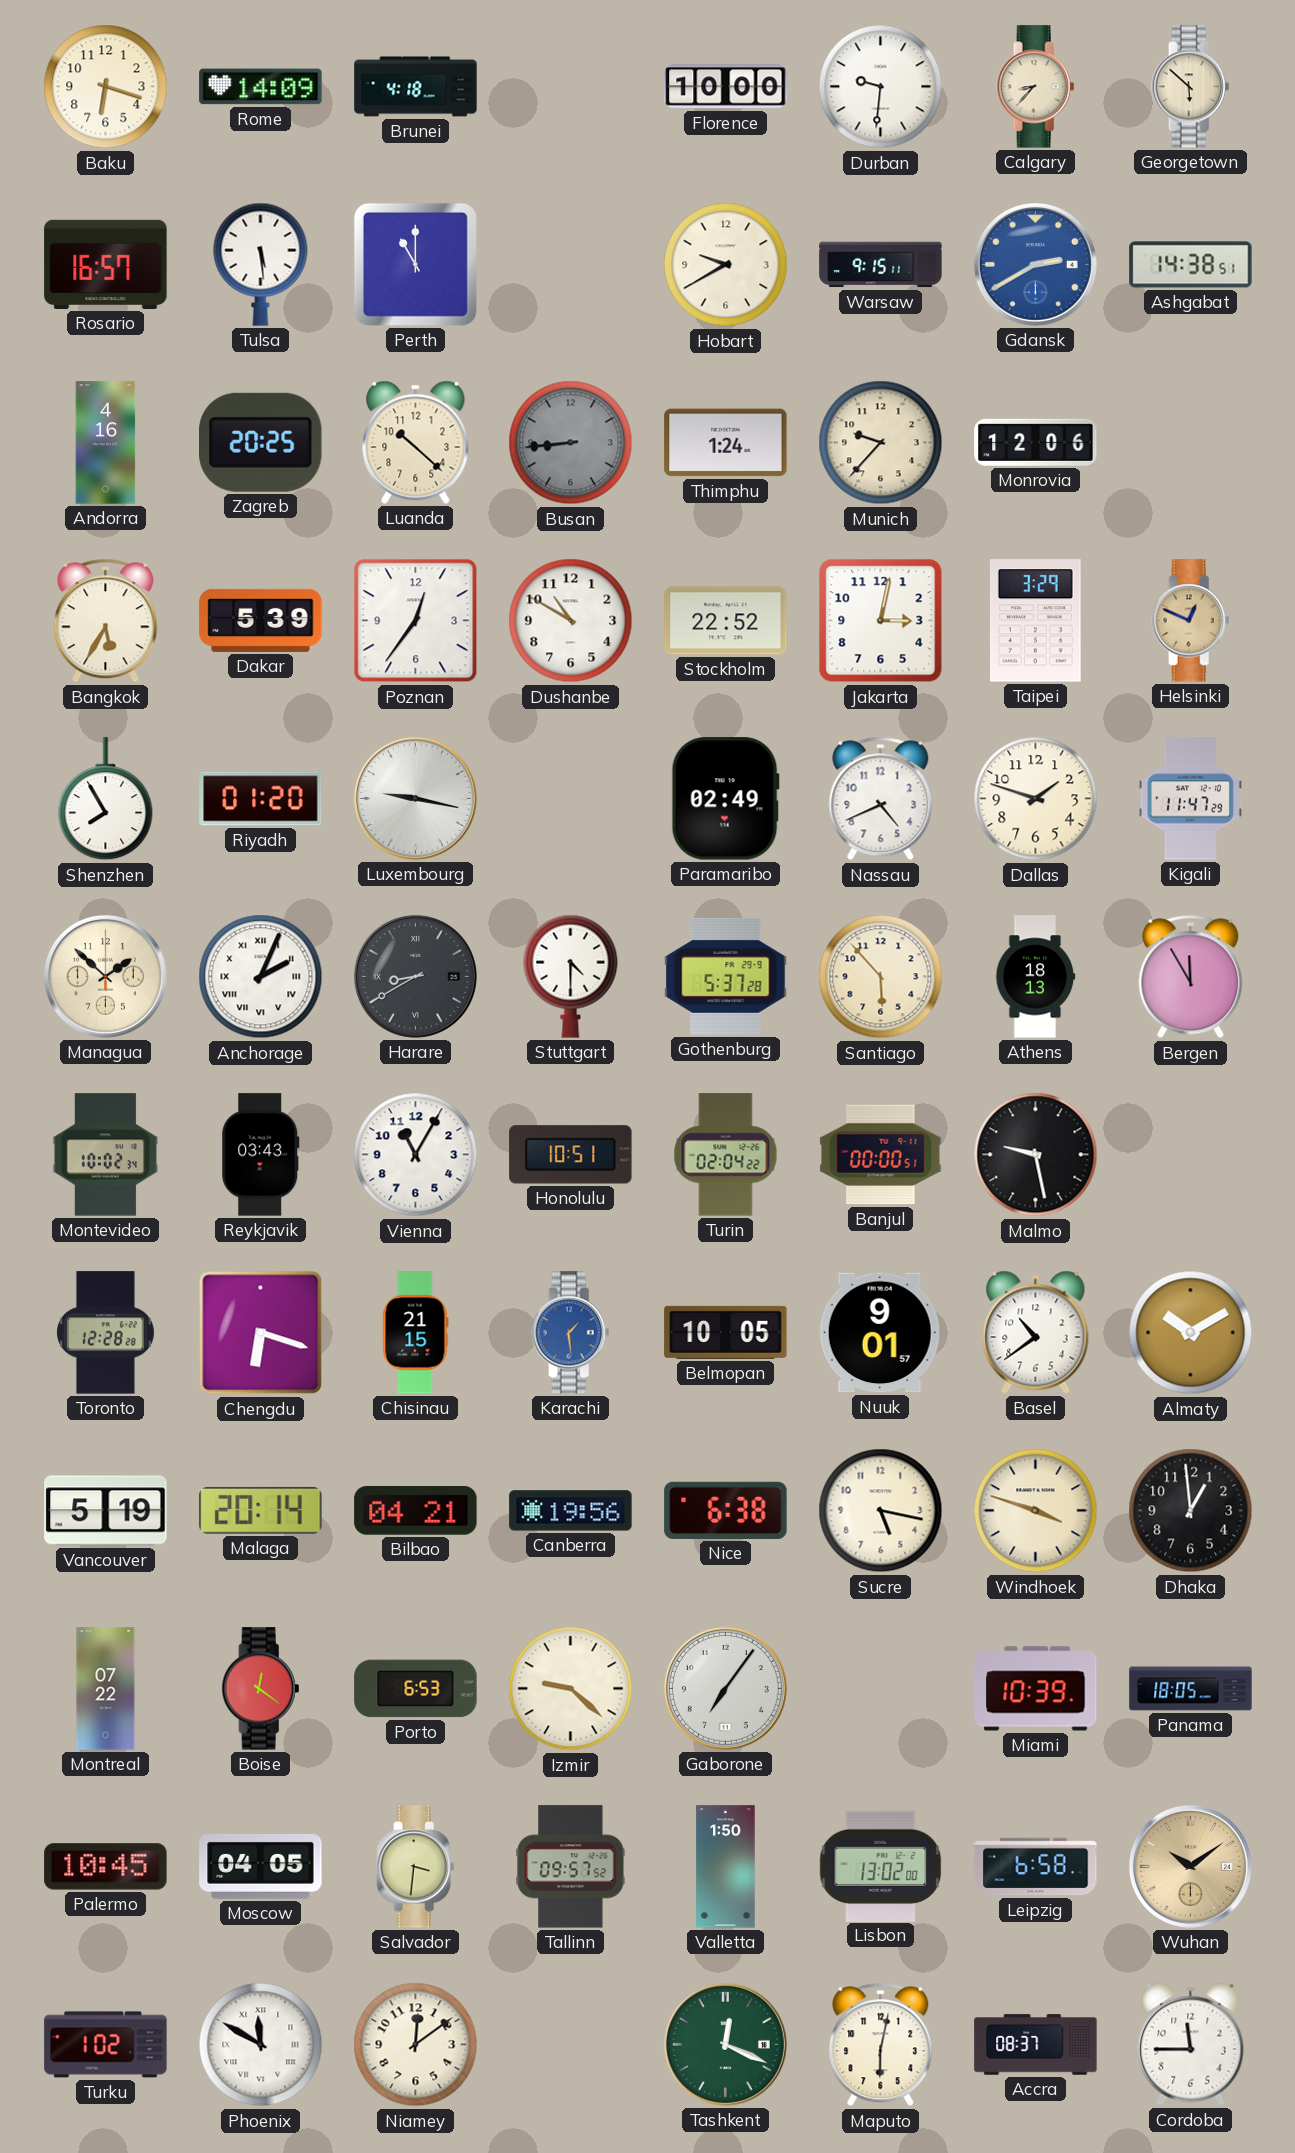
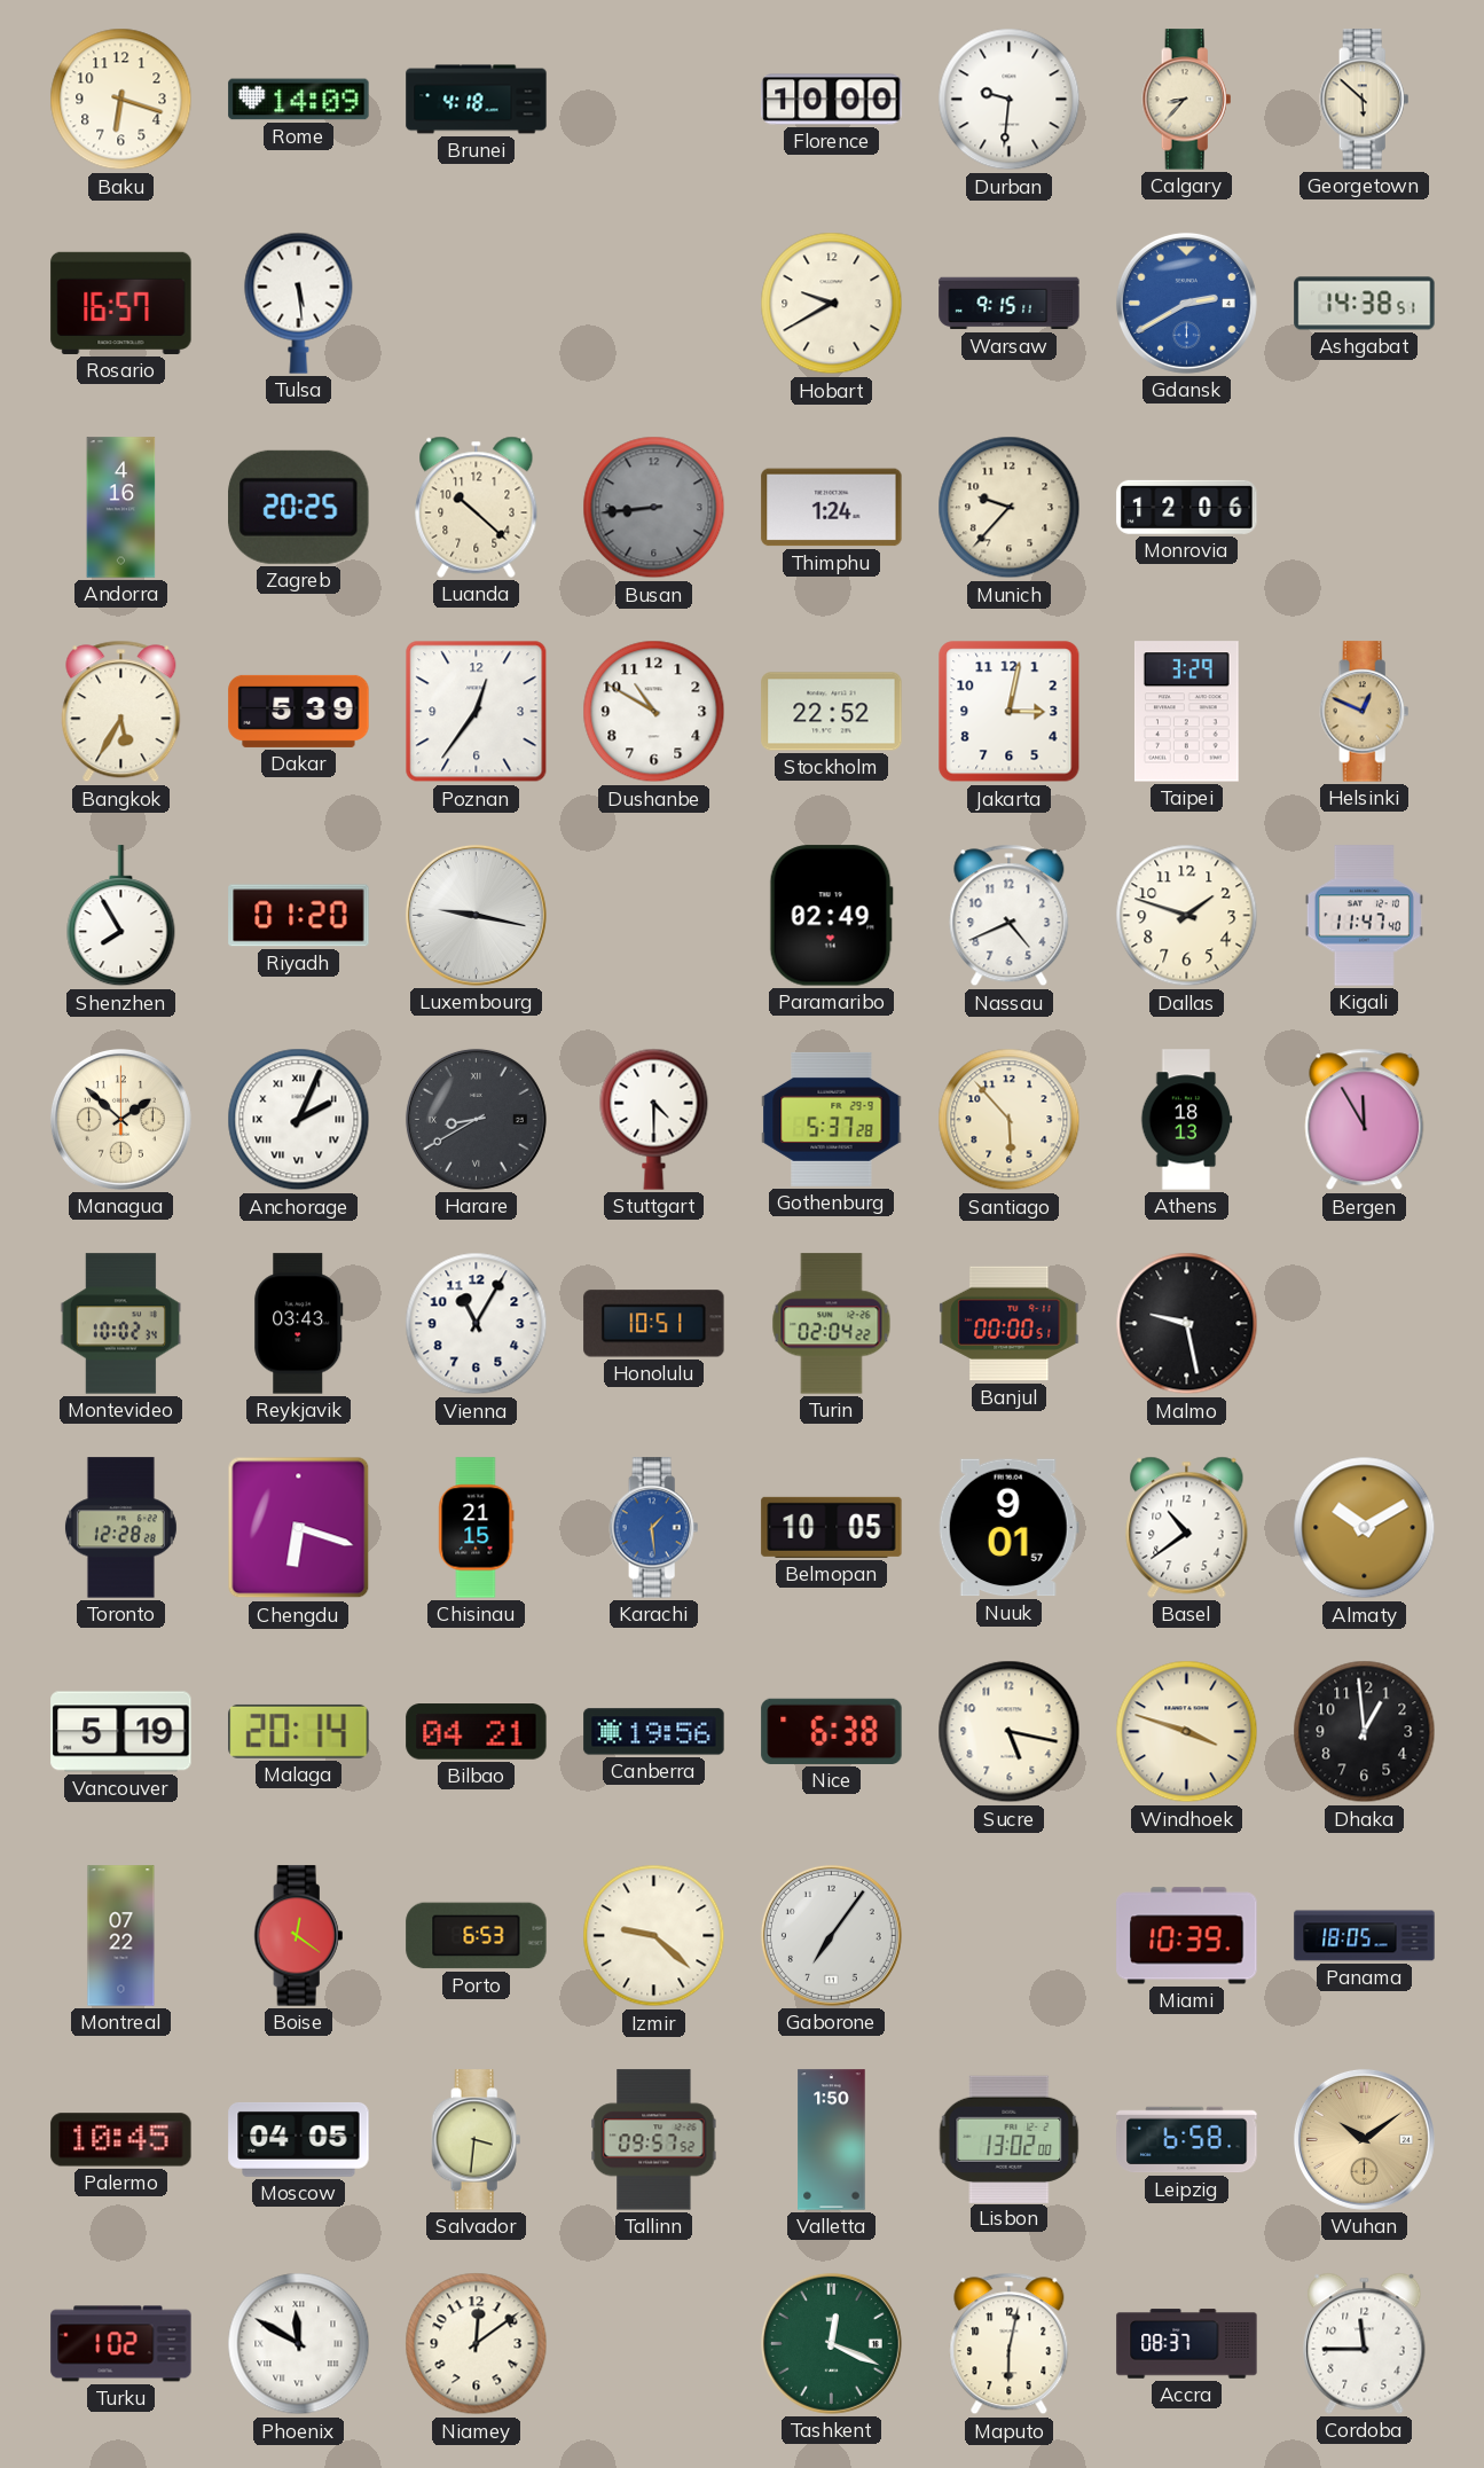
Perth: 11:00 -> none
Kigali: 11:47:29 -> 11:47:40
